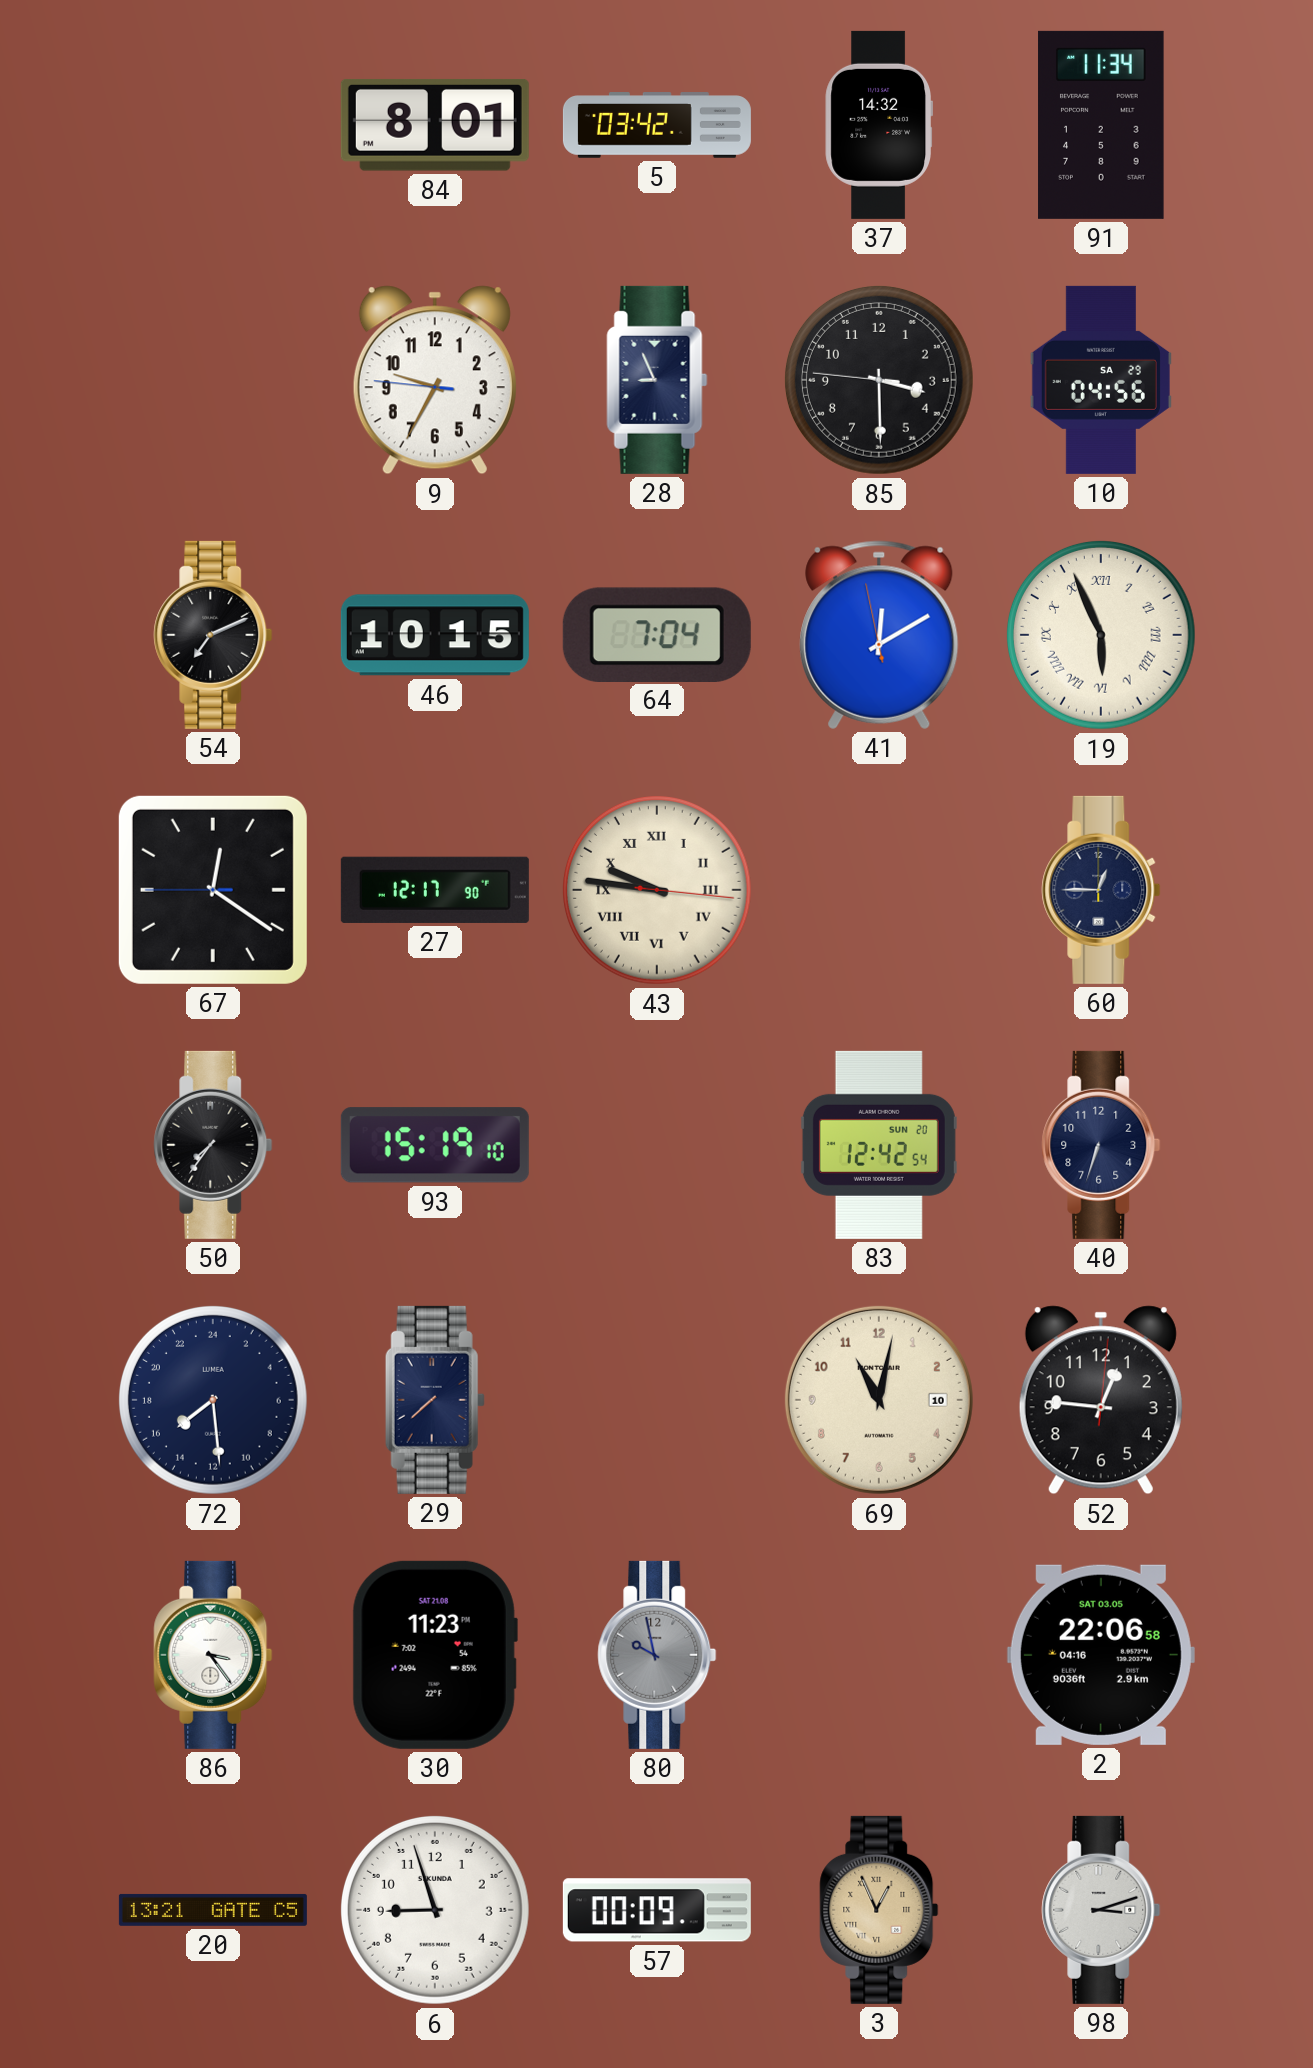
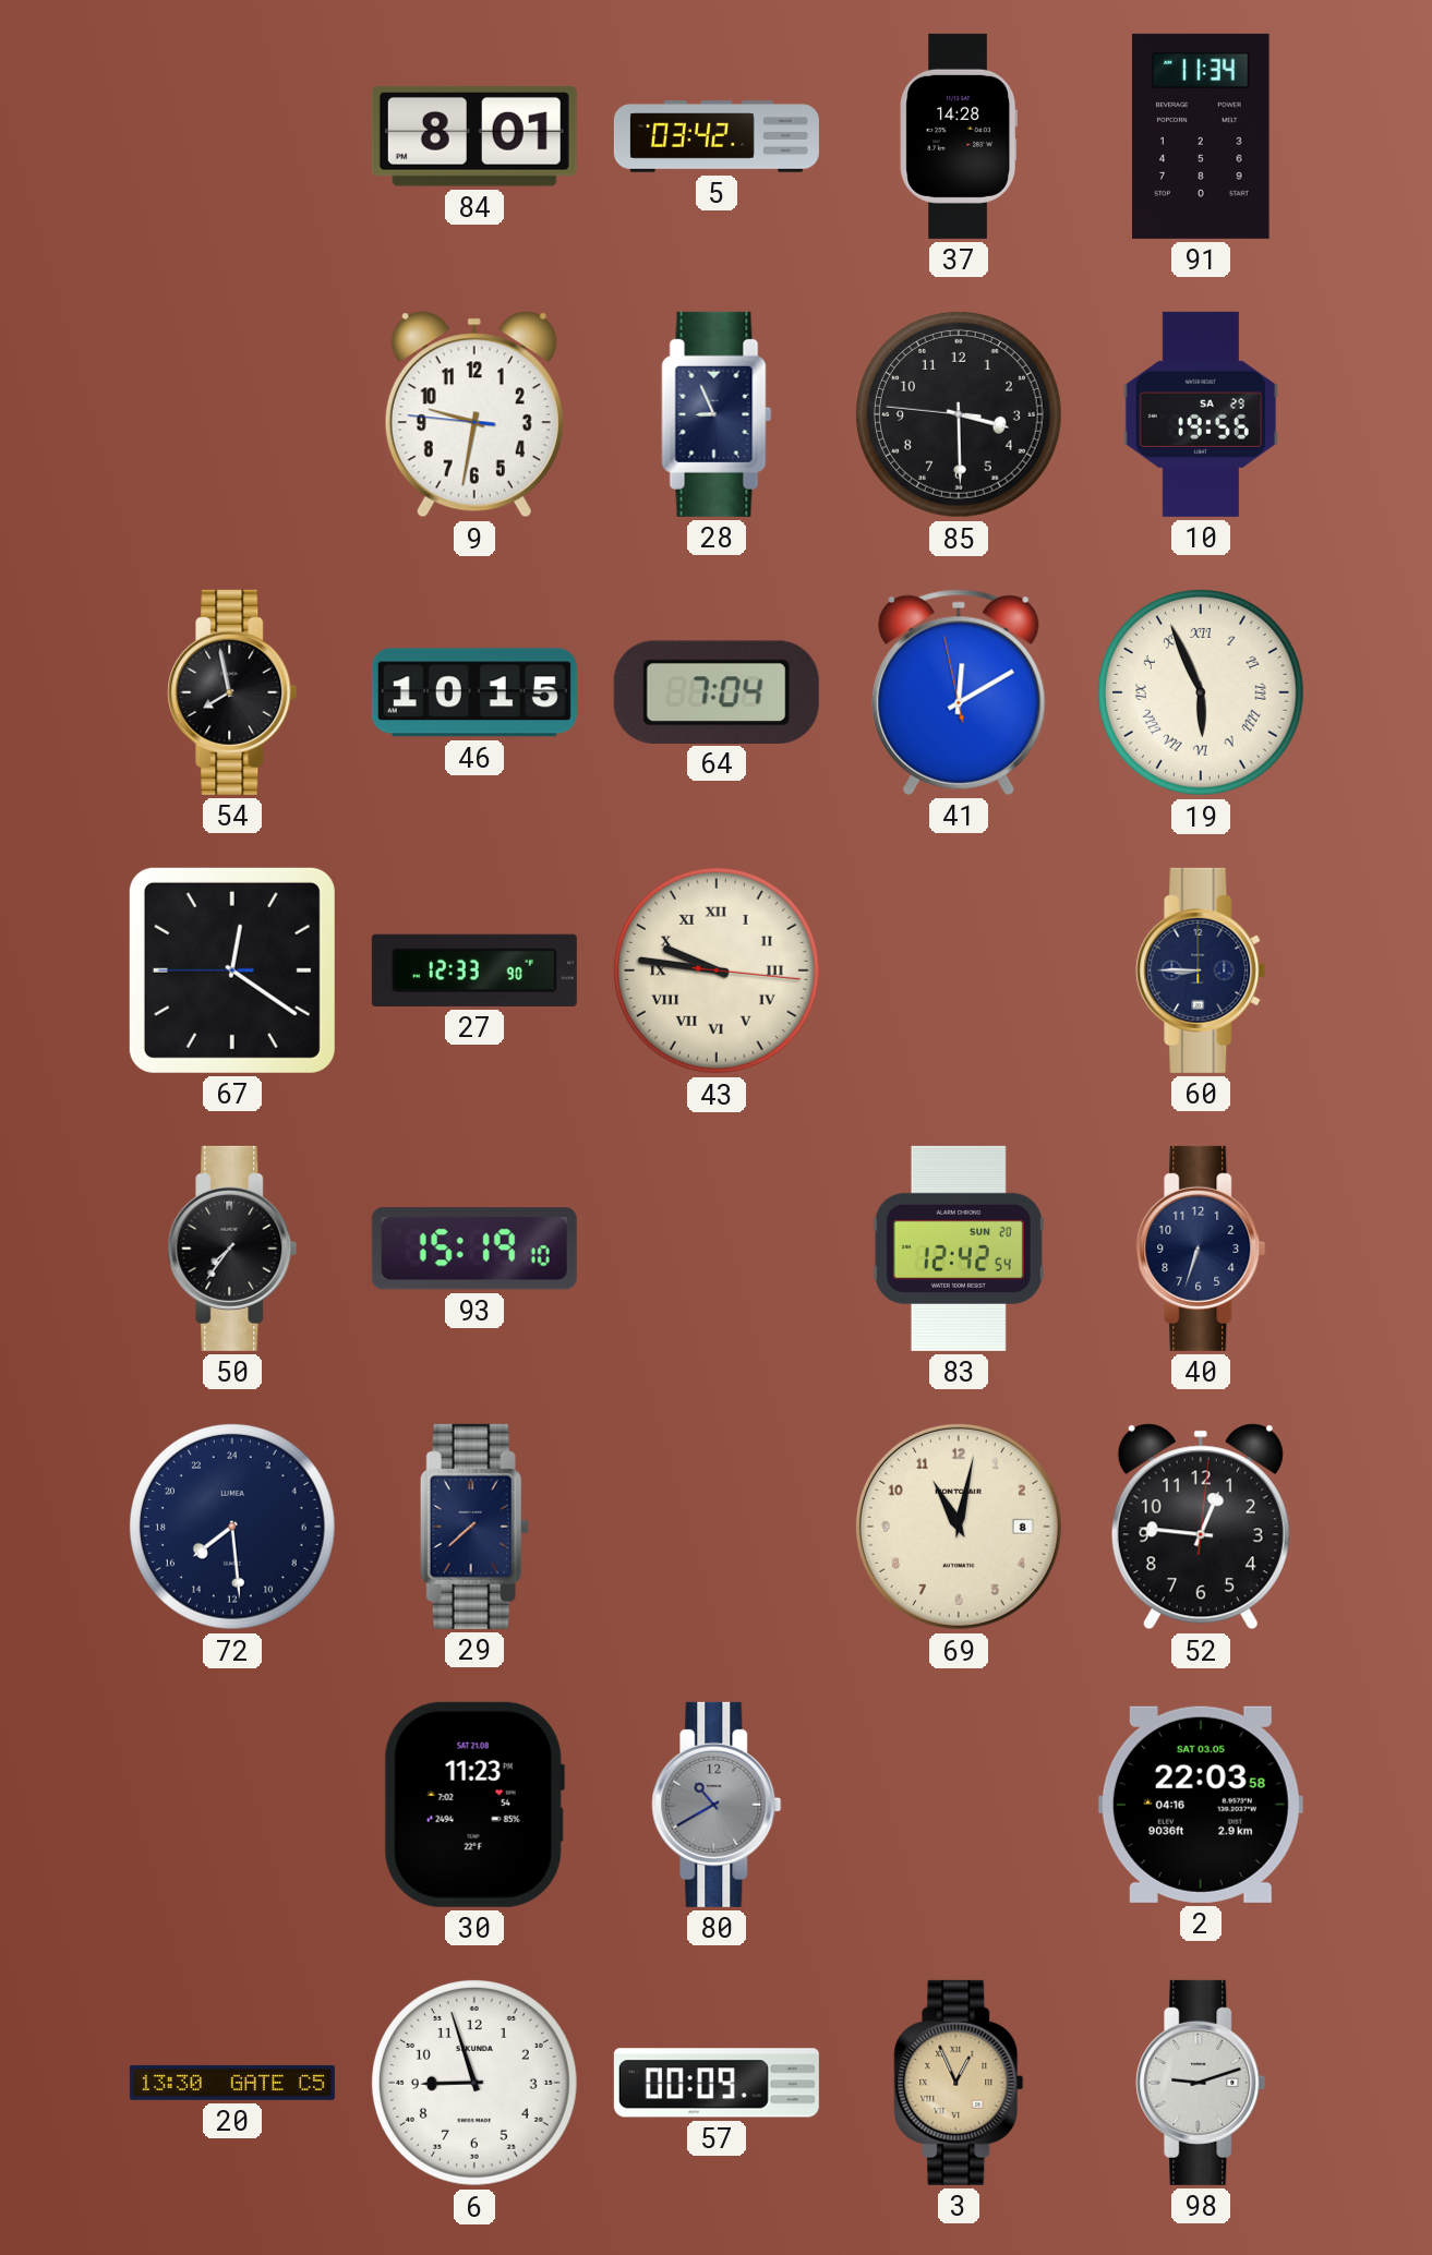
37: 14:32 -> 14:28
9: 9:34 -> 9:31
10: 04:56 -> 19:56
54: 7:11 -> 7:58
27: 12:17 -> 12:33
60: 12:45 -> 8:45
69 date: 10 -> 8
86: 3:24 -> none
80: 9:58 -> 10:40
2: 22:06 -> 22:03
20: 13:21 -> 13:30
98: 3:12 -> 9:12
